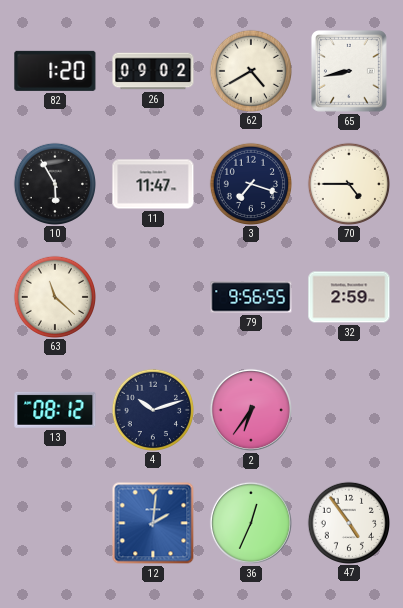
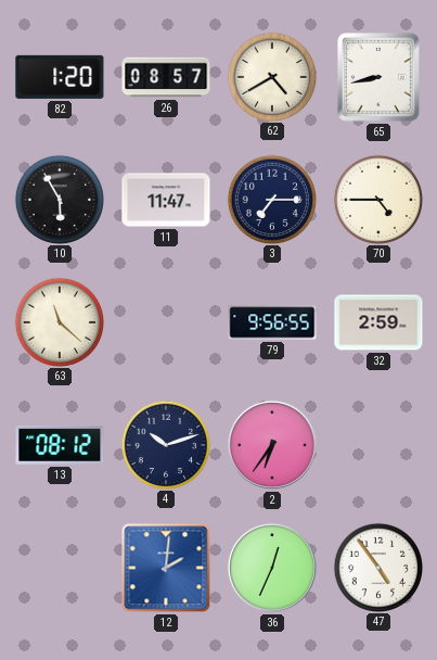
26: 09:02 -> 08:57
3: 7:18 -> 7:15
